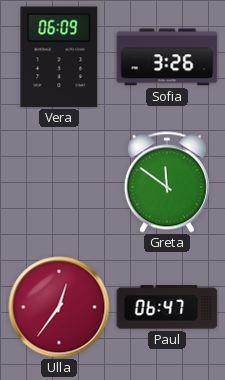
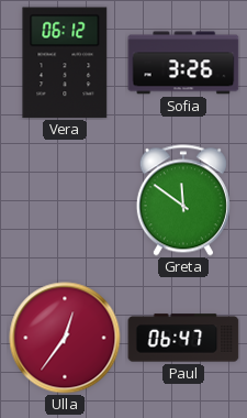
Vera: 06:09 -> 06:12
